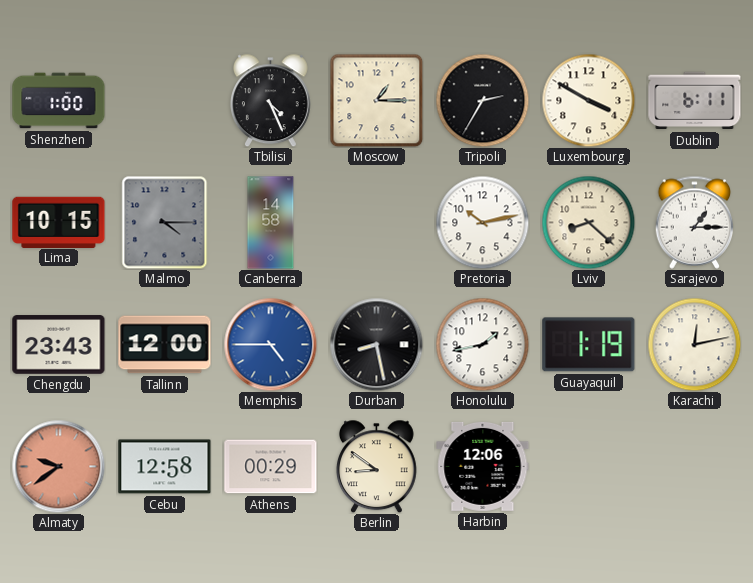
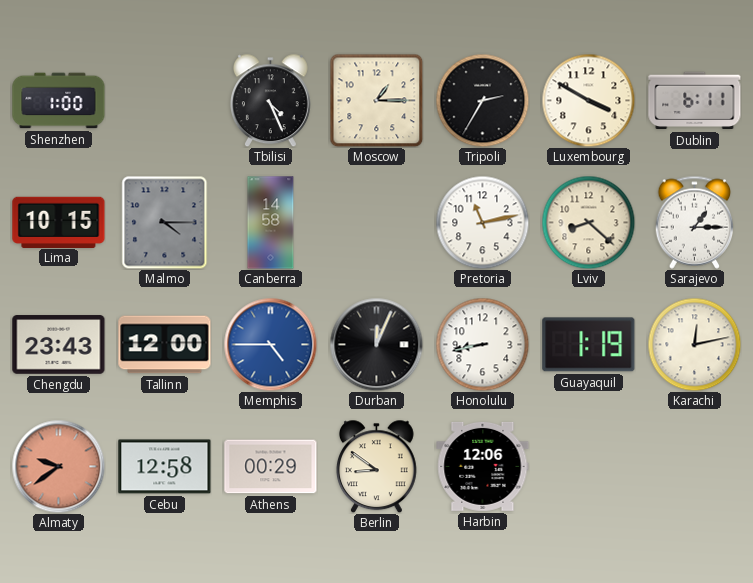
Pretoria: 10:13 -> 11:13
Durban: 8:28 -> 12:04
Honolulu: 1:43 -> 8:43
